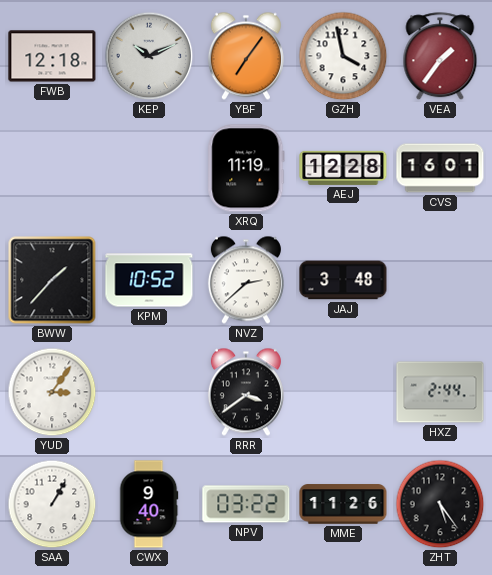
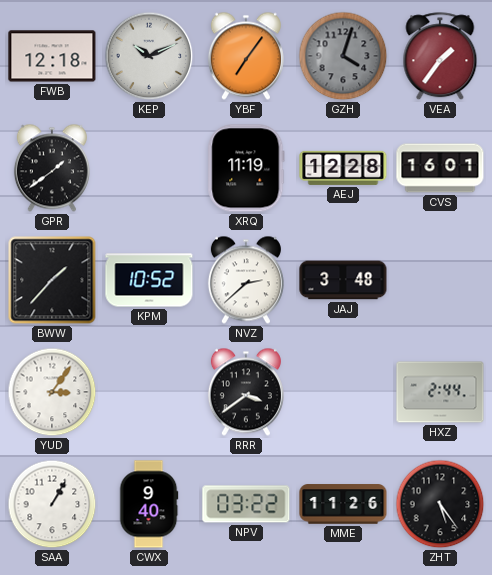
GZH: 3:58 -> 4:03
GZH dial: white -> grey
GPR: none -> 1:39
